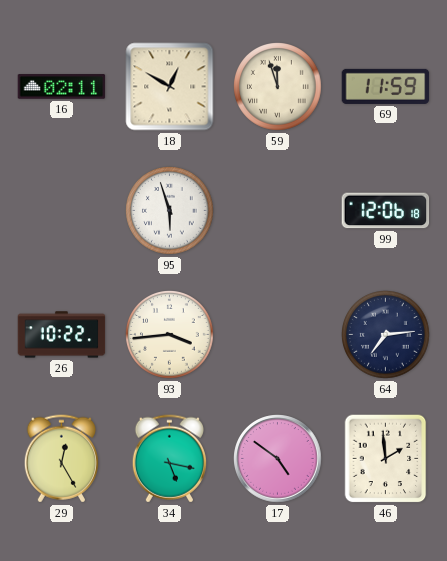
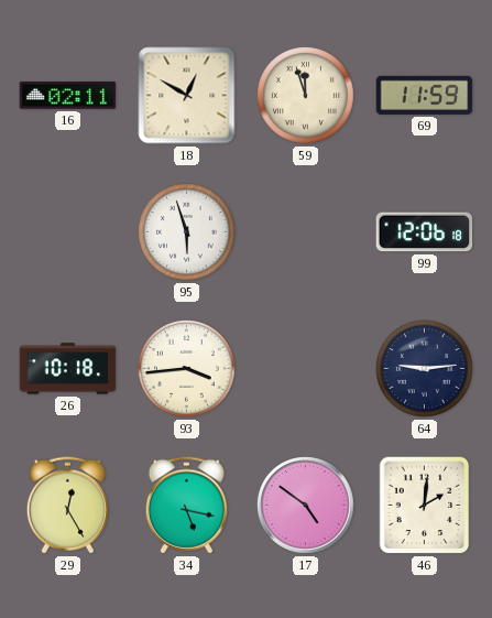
26: 10:22 -> 10:18
64: 7:14 -> 9:14
46: 1:59 -> 2:01
